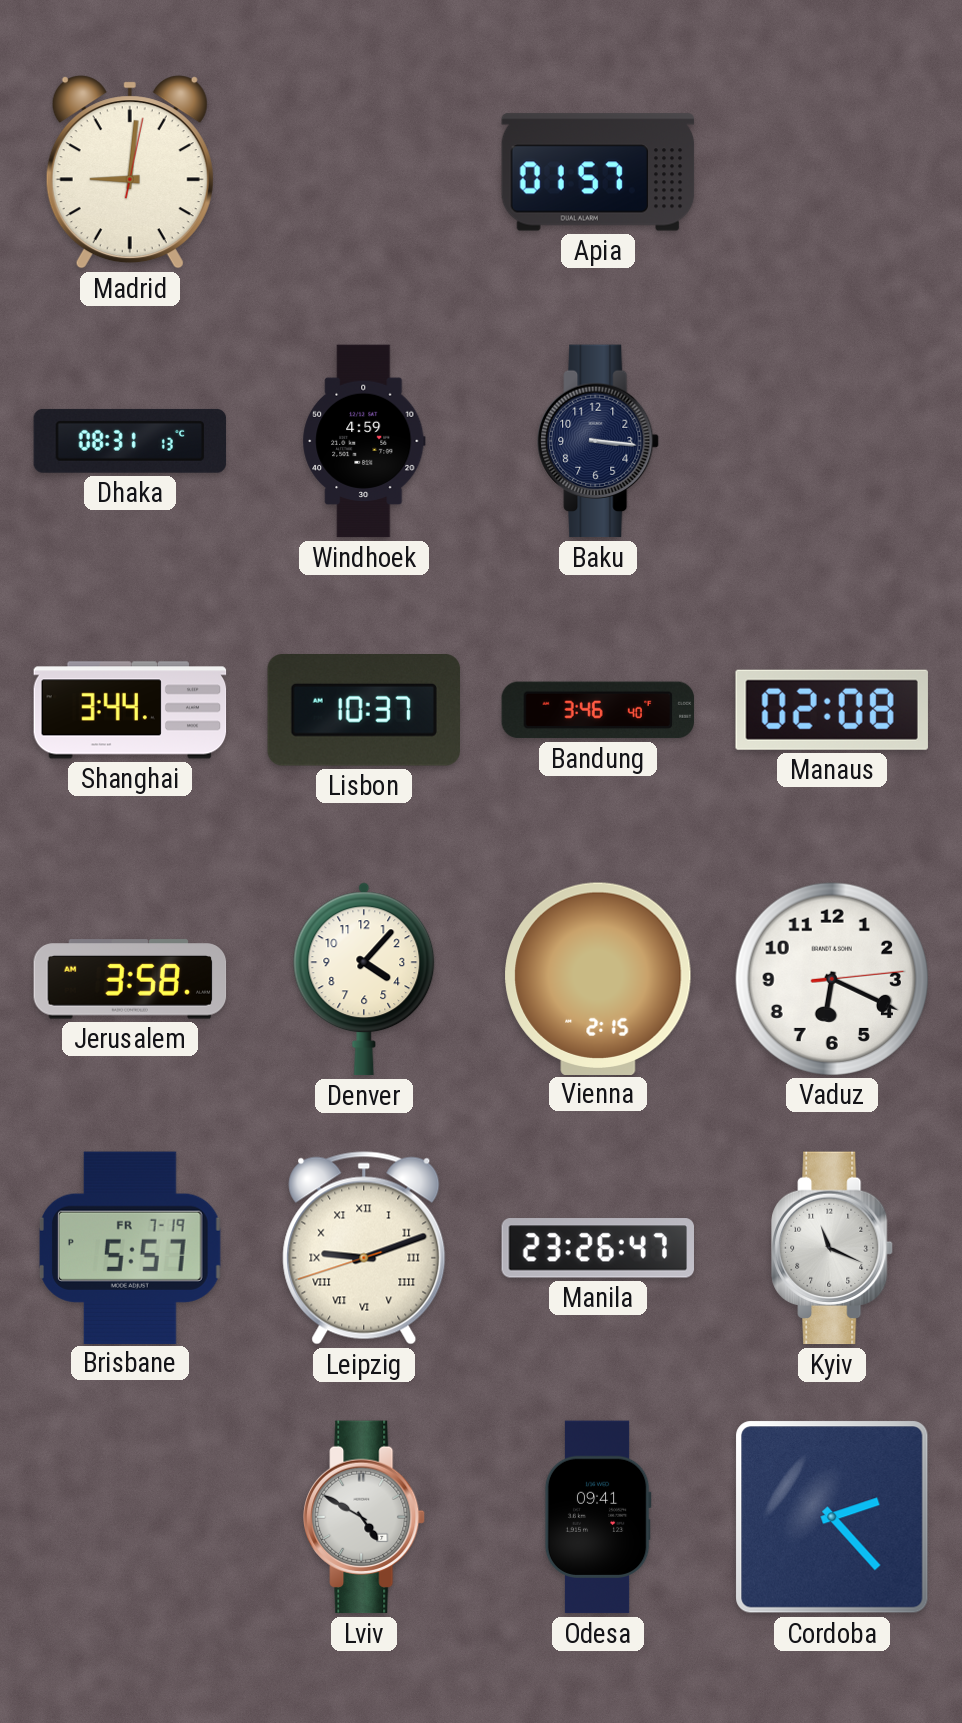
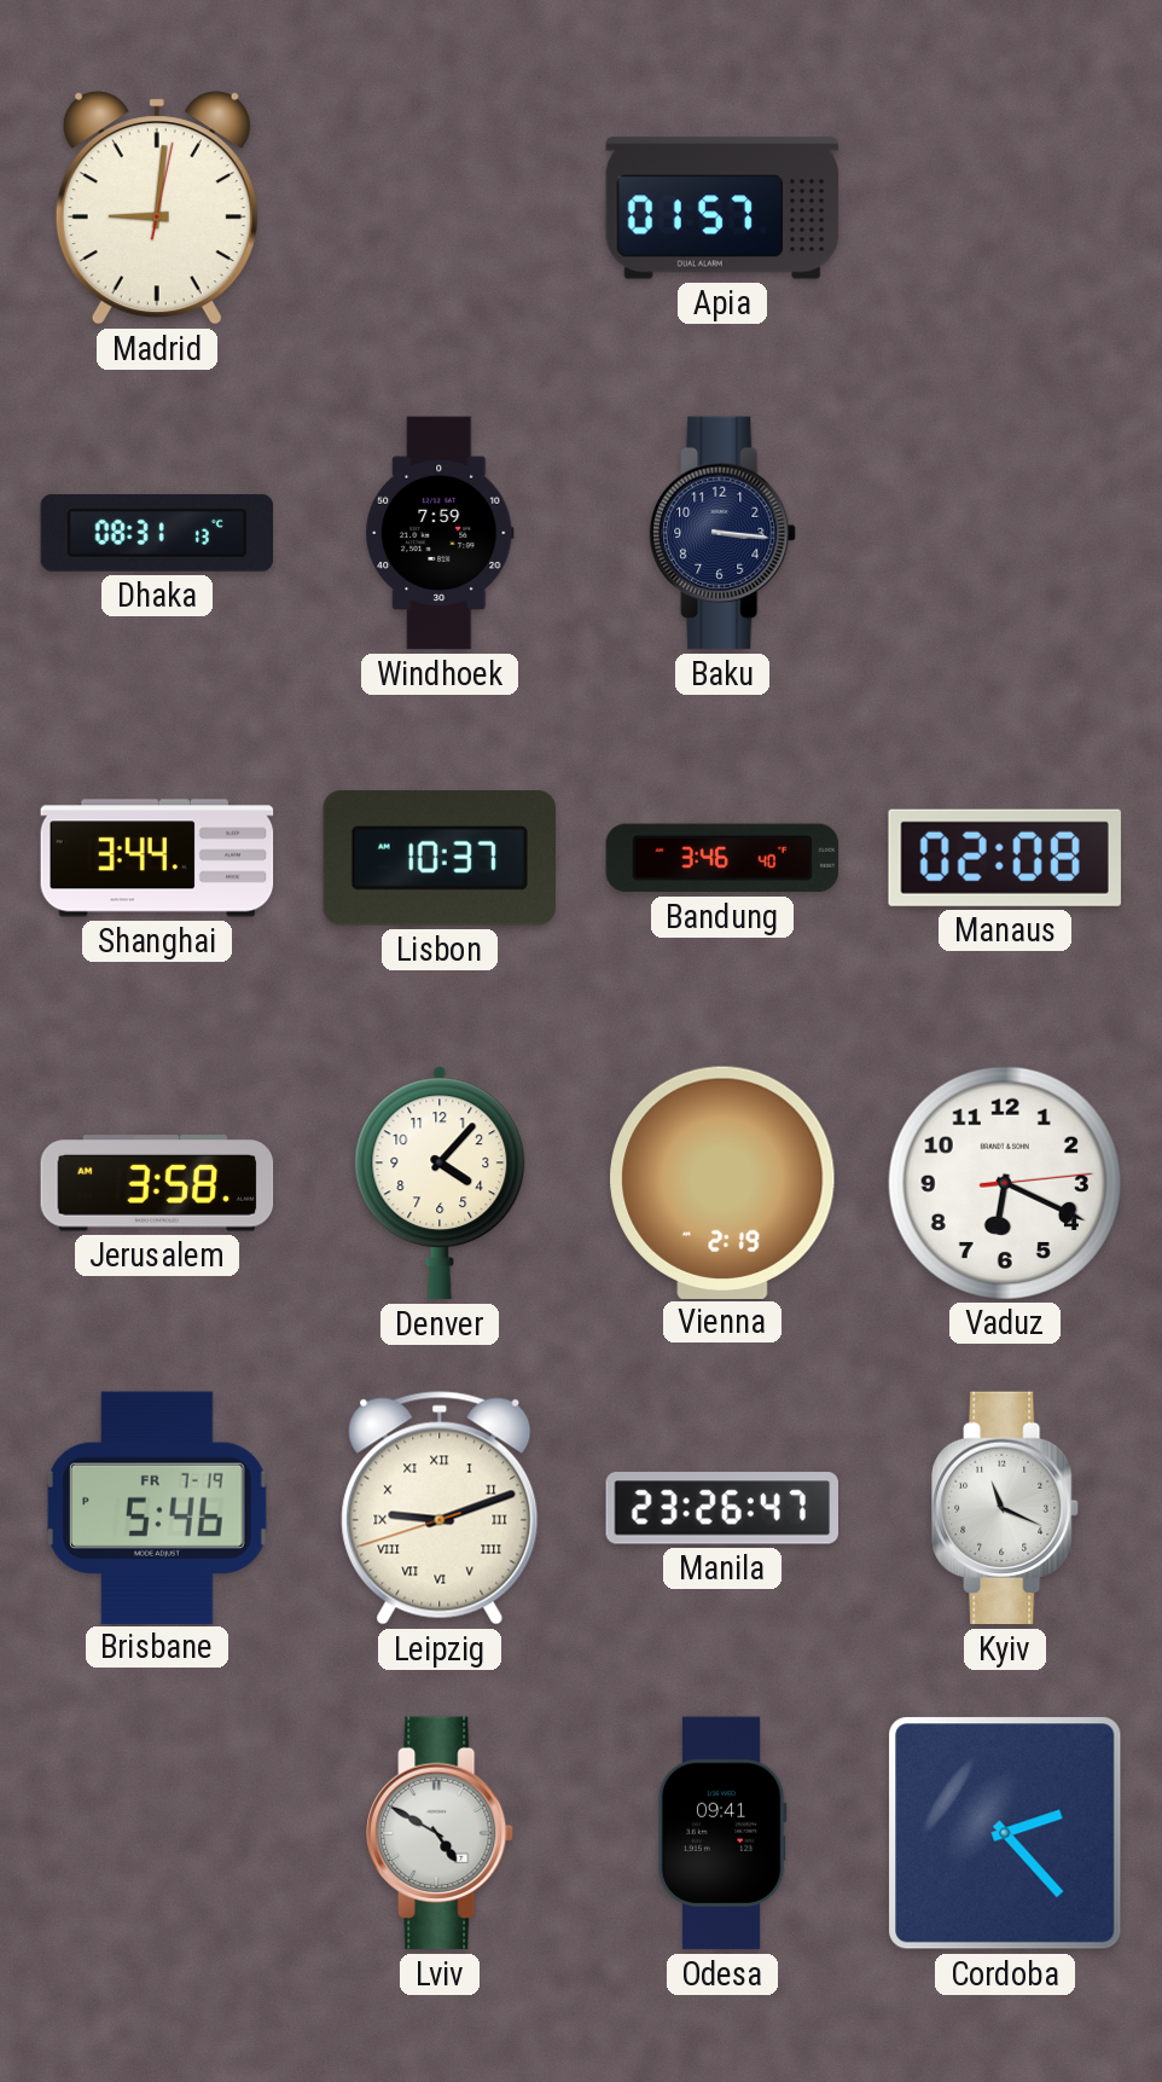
Windhoek: 4:59 -> 7:59
Vienna: 2:15 -> 2:19
Brisbane: 5:57 -> 5:46
